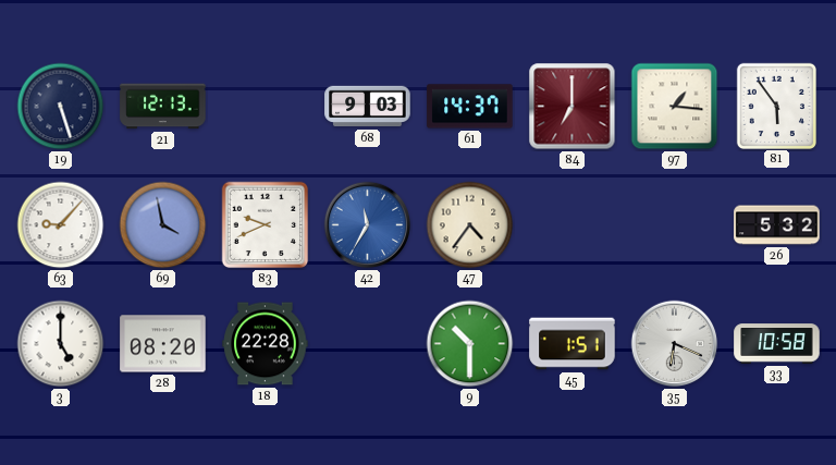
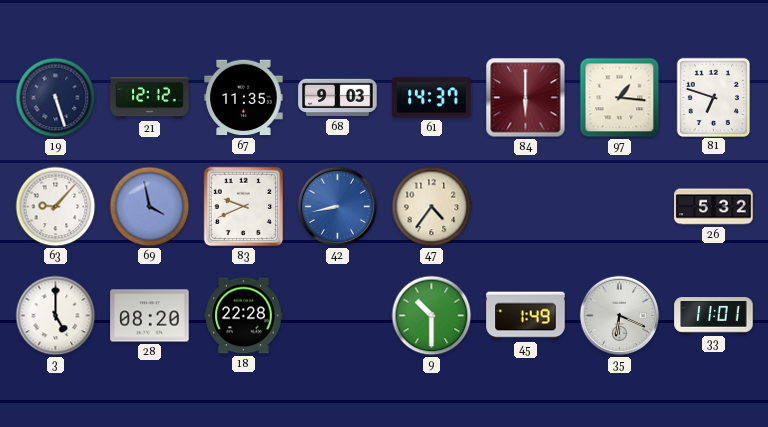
21: 12:13 -> 12:12
67: none -> 11:35
84: 7:00 -> 6:00
81: 5:54 -> 6:48
42: 11:35 -> 8:43
45: 1:51 -> 1:49
33: 10:58 -> 11:01
